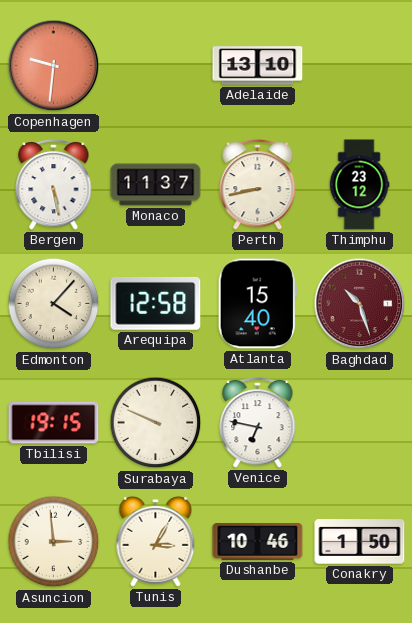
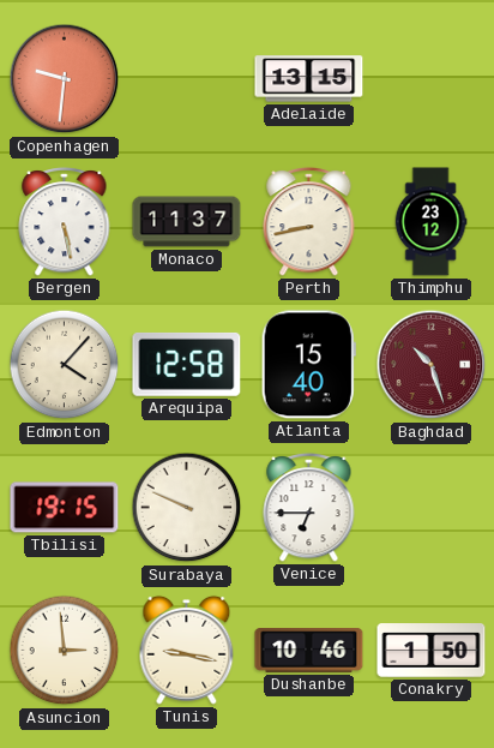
Adelaide: 13:10 -> 13:15
Venice: 6:47 -> 6:45
Tunis: 3:05 -> 9:17
